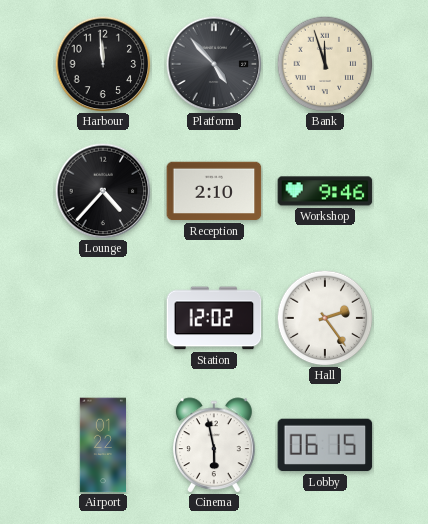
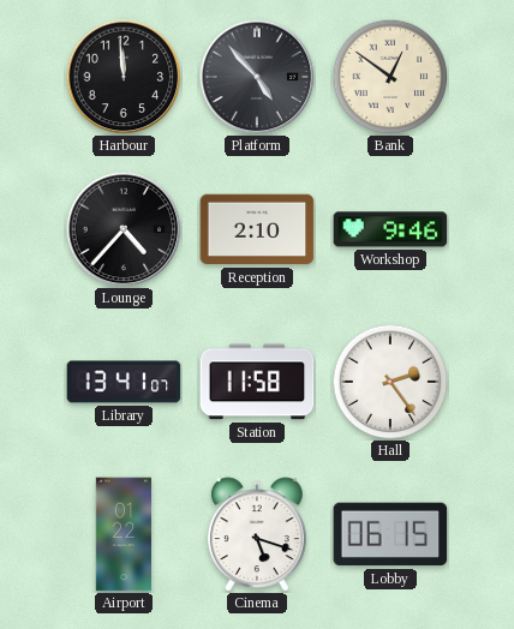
Bank: 11:57 -> 12:51
Library: none -> 13:41
Station: 12:02 -> 11:58
Cinema: 5:58 -> 5:18
